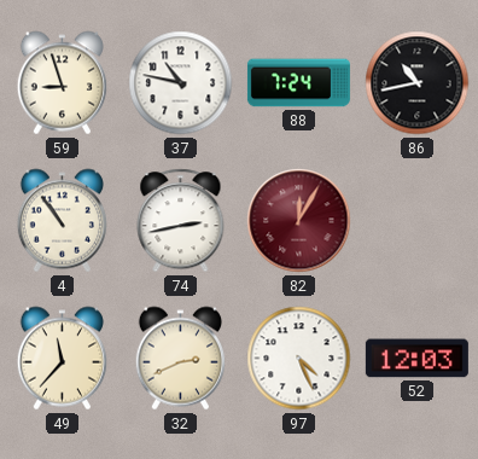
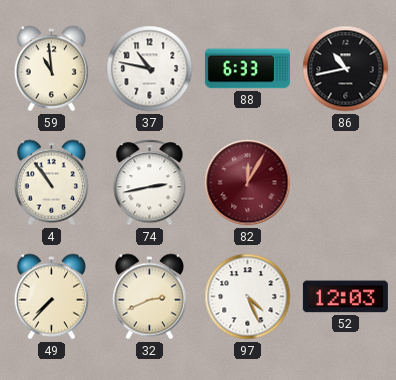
59: 8:57 -> 10:59
88: 7:24 -> 6:33
49: 11:37 -> 7:37
